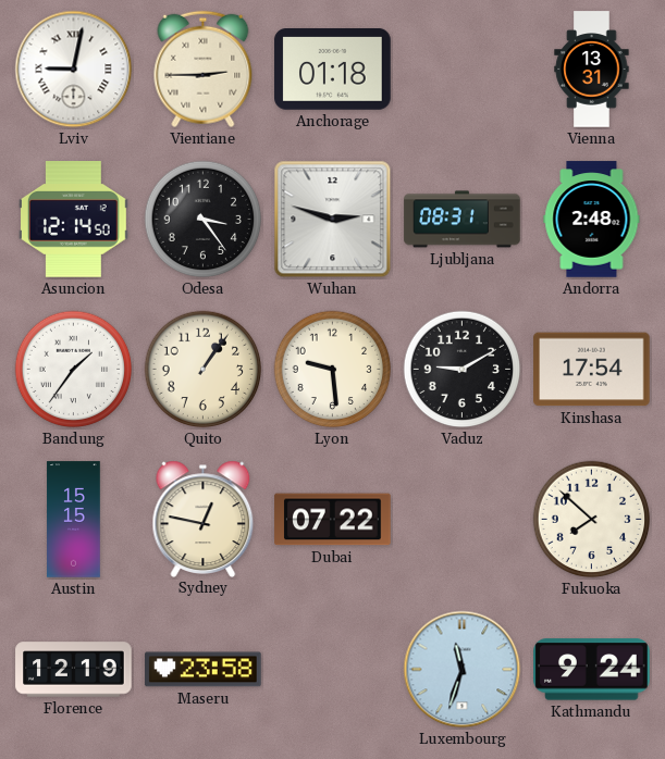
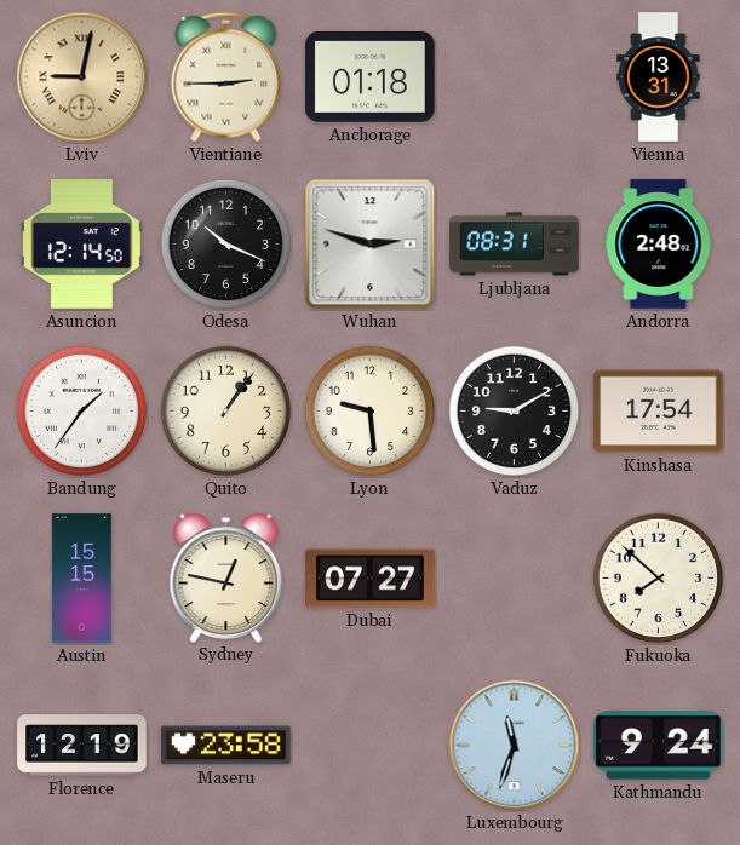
Lviv dial: white -> champagne
Odesa: 3:24 -> 10:19
Dubai: 07:22 -> 07:27
